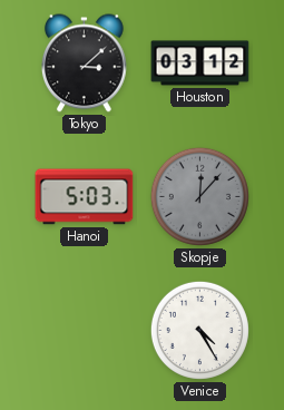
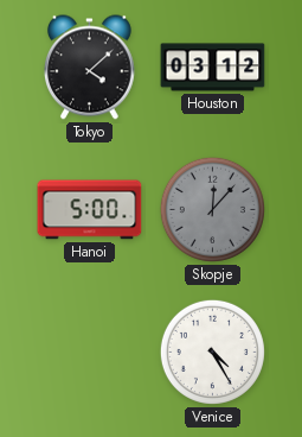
Tokyo: 3:08 -> 4:08
Hanoi: 5:03 -> 5:00
